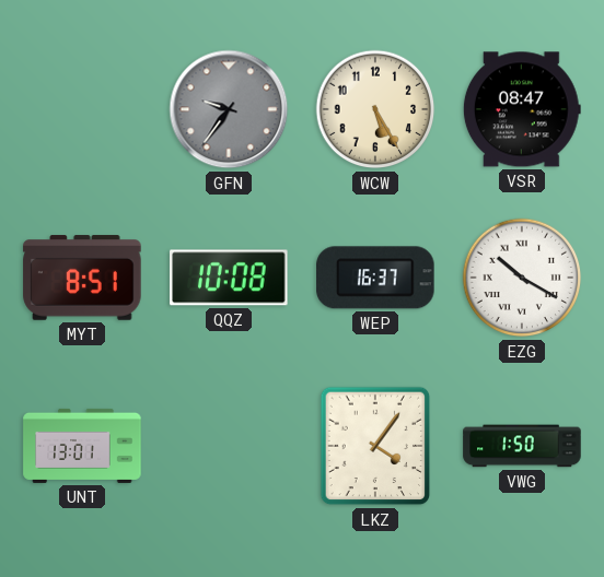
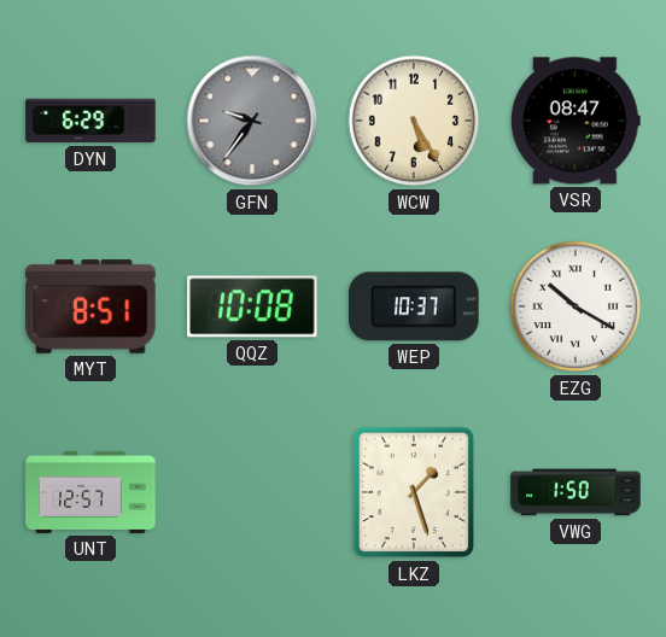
DYN: none -> 6:29
WEP: 16:37 -> 10:37
UNT: 13:01 -> 12:57
LKZ: 4:06 -> 1:27
